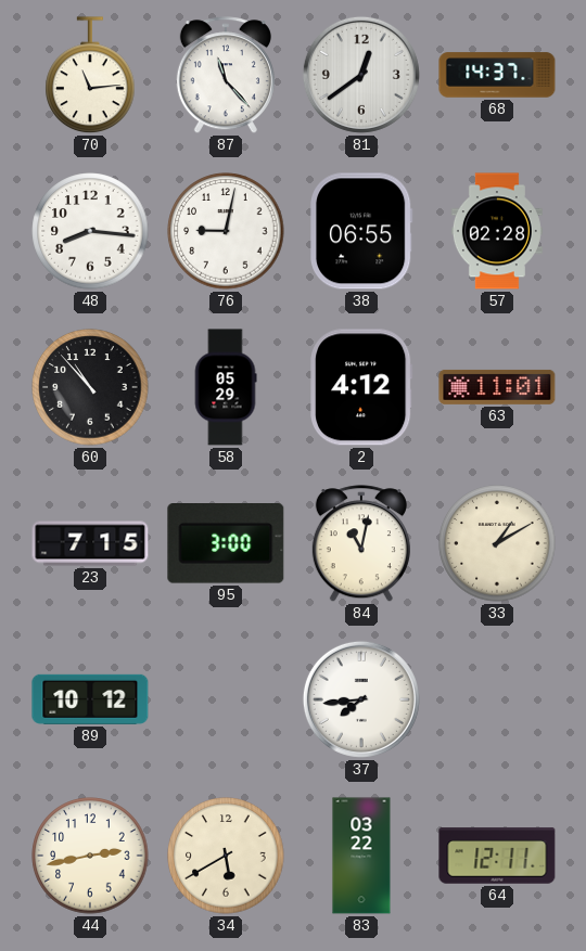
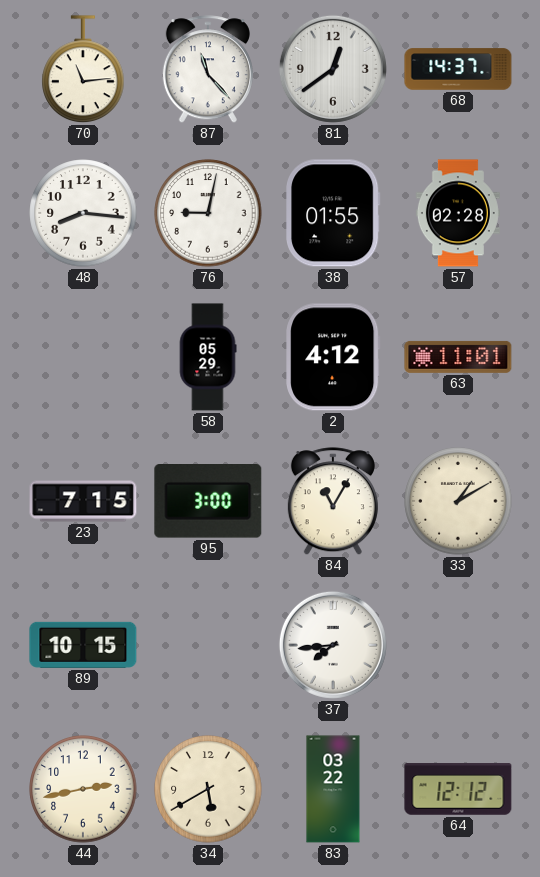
38: 06:55 -> 01:55
60: 10:53 -> none
84: 11:02 -> 11:05
89: 10:12 -> 10:15
64: 12:11 -> 12:12
